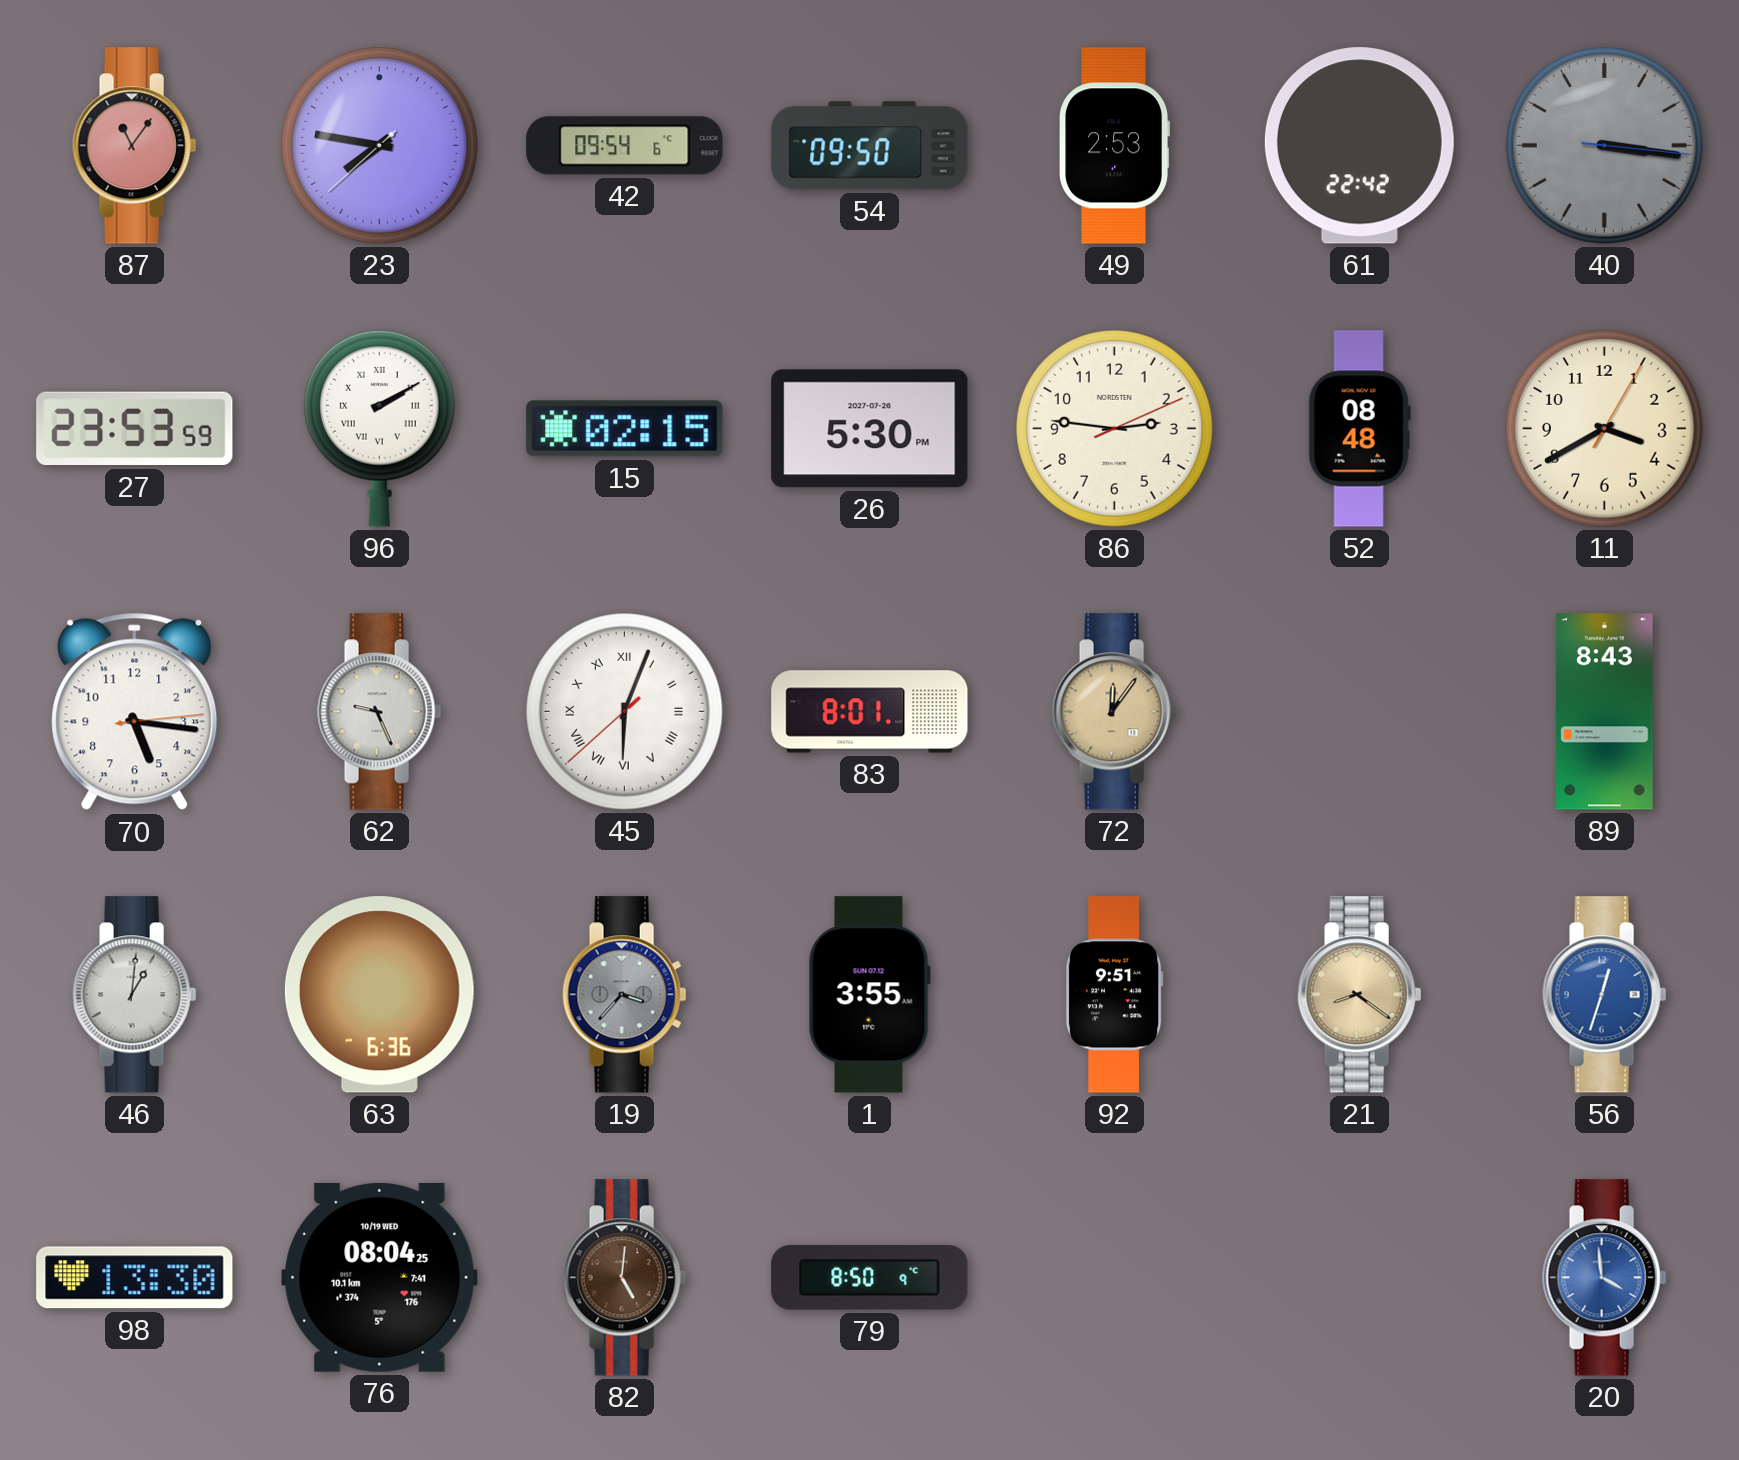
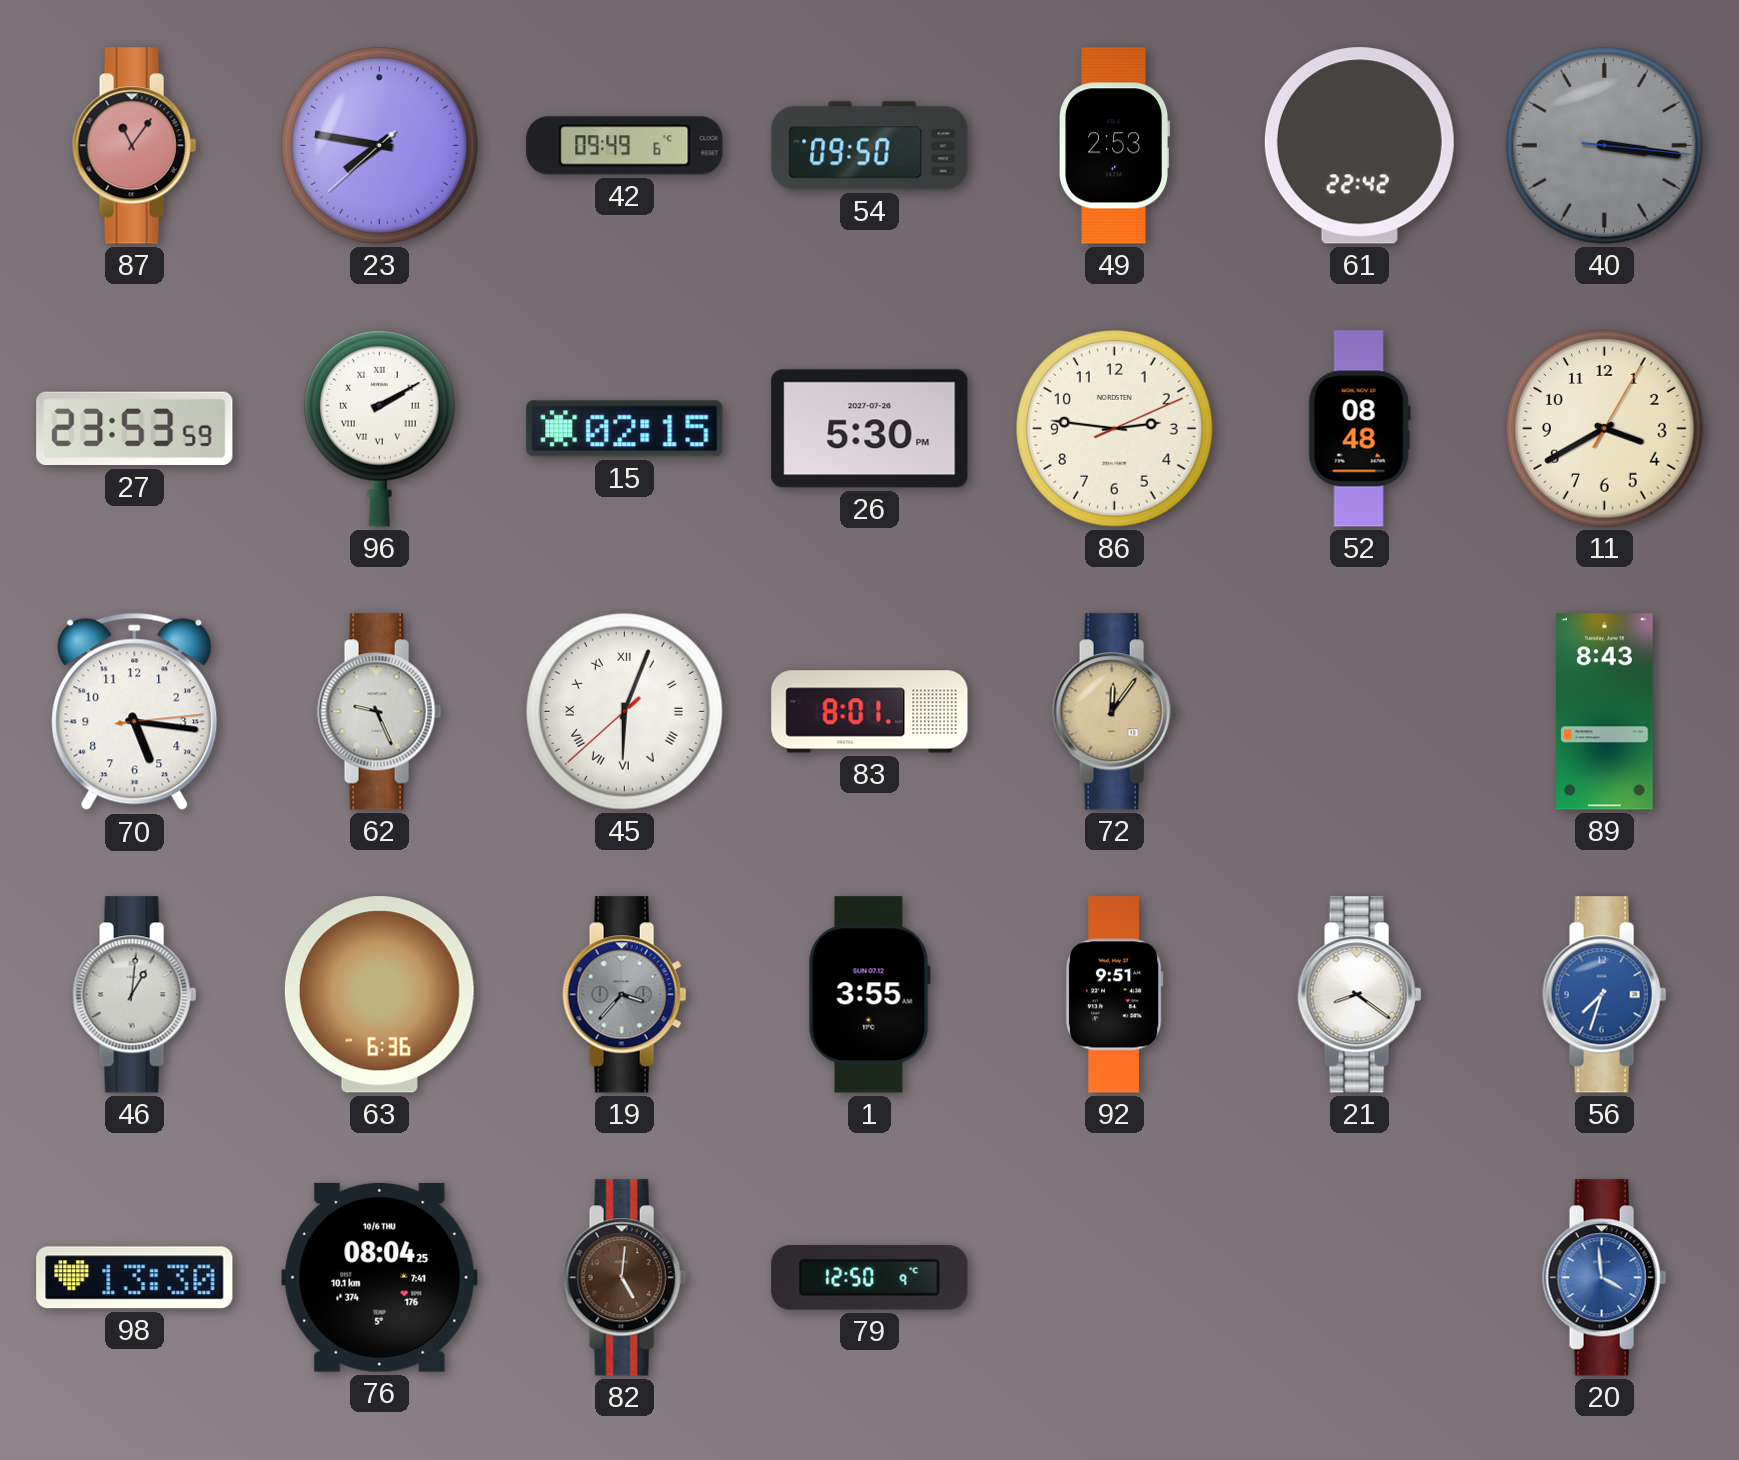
42: 09:54 -> 09:49
21 dial: champagne -> white
56: 12:33 -> 7:33
76 date: 10/19 WED -> 10/6 THU
79: 8:50 -> 12:50
